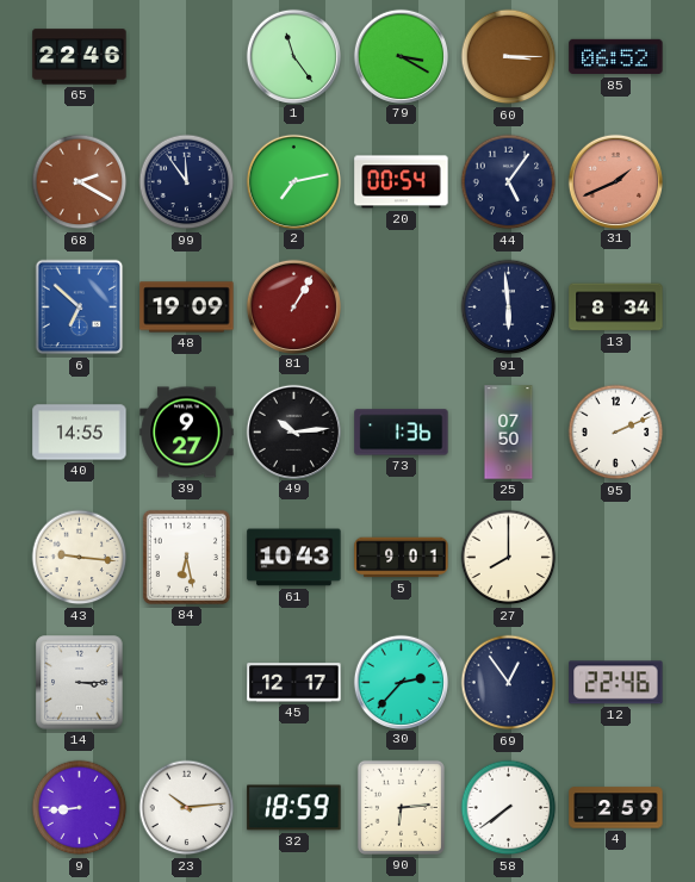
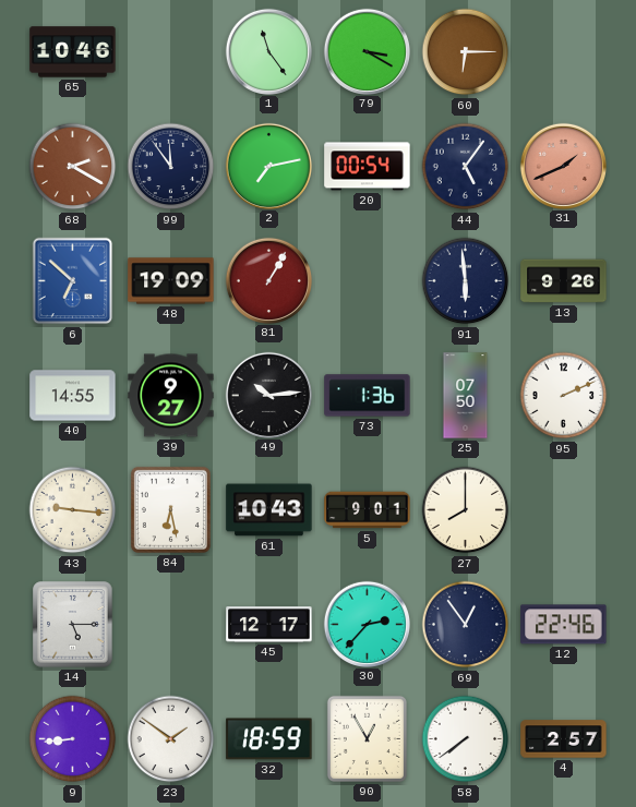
65: 22:46 -> 10:46
60: 3:15 -> 6:15
85: 06:52 -> none
13: 8:34 -> 9:26
14: 3:15 -> 5:15
23: 10:14 -> 1:51
90: 6:14 -> 12:55
4: 2:59 -> 2:57
